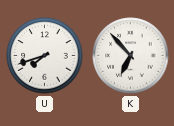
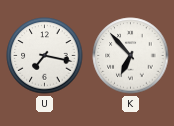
U: 7:42 -> 7:17
